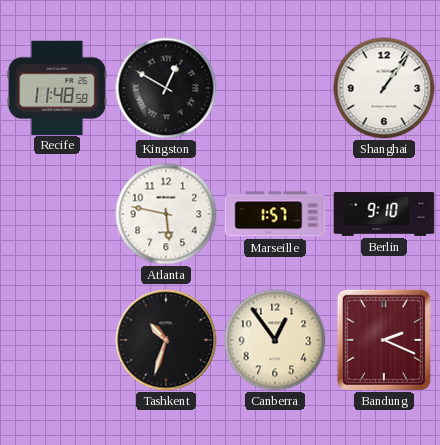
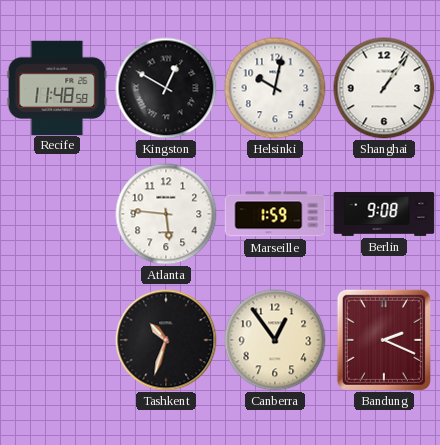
Helsinki: none -> 10:02
Atlanta: 5:47 -> 5:46
Marseille: 1:57 -> 1:59
Berlin: 9:10 -> 9:08
